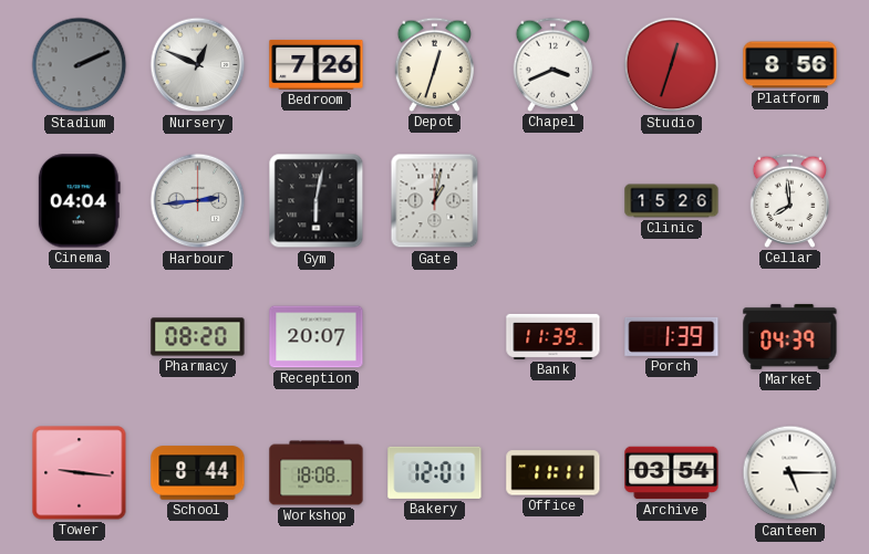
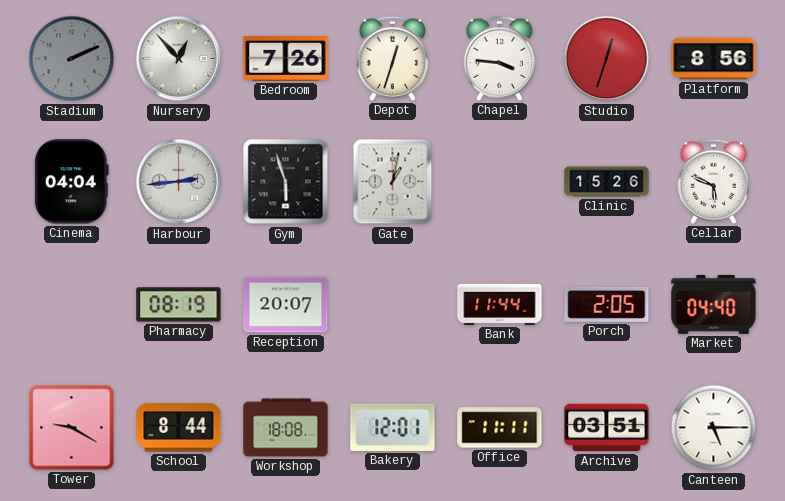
Nursery: 12:49 -> 12:53
Chapel: 3:41 -> 3:46
Gym: 6:02 -> 5:57
Cellar: 7:59 -> 5:49
Pharmacy: 08:20 -> 08:19
Bank: 11:39 -> 11:44
Porch: 1:39 -> 2:05
Market: 04:39 -> 04:40
Tower: 9:16 -> 9:20
Archive: 03:54 -> 03:51
